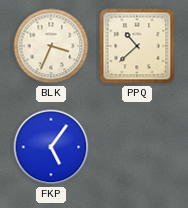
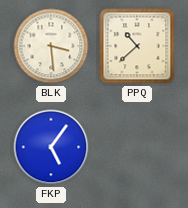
BLK: 3:34 -> 3:29
